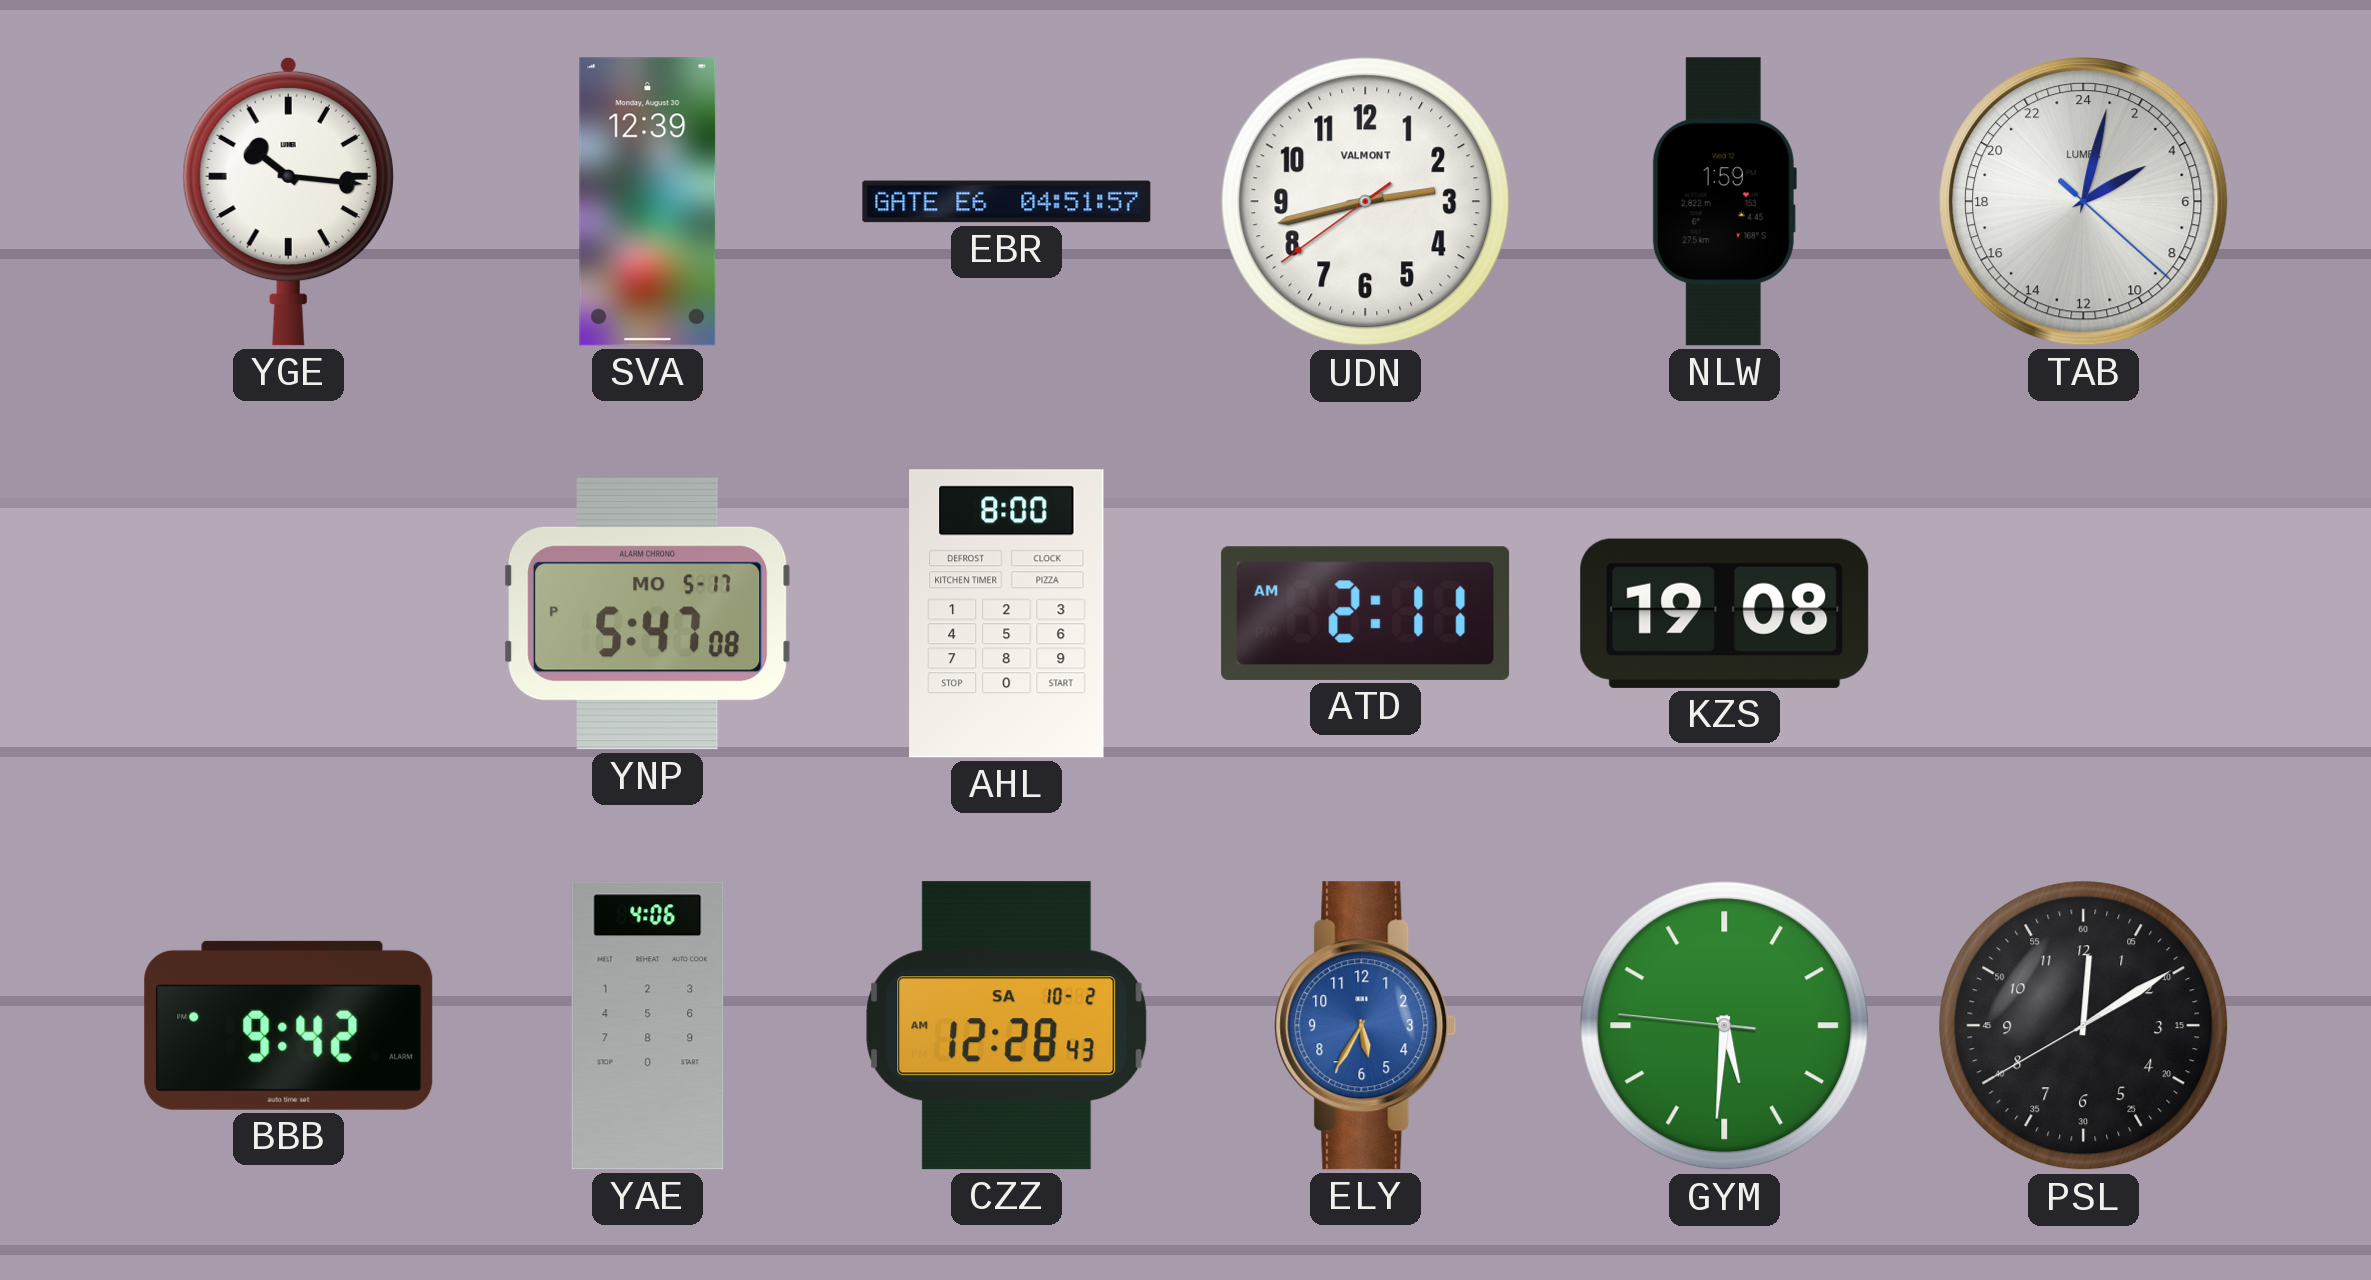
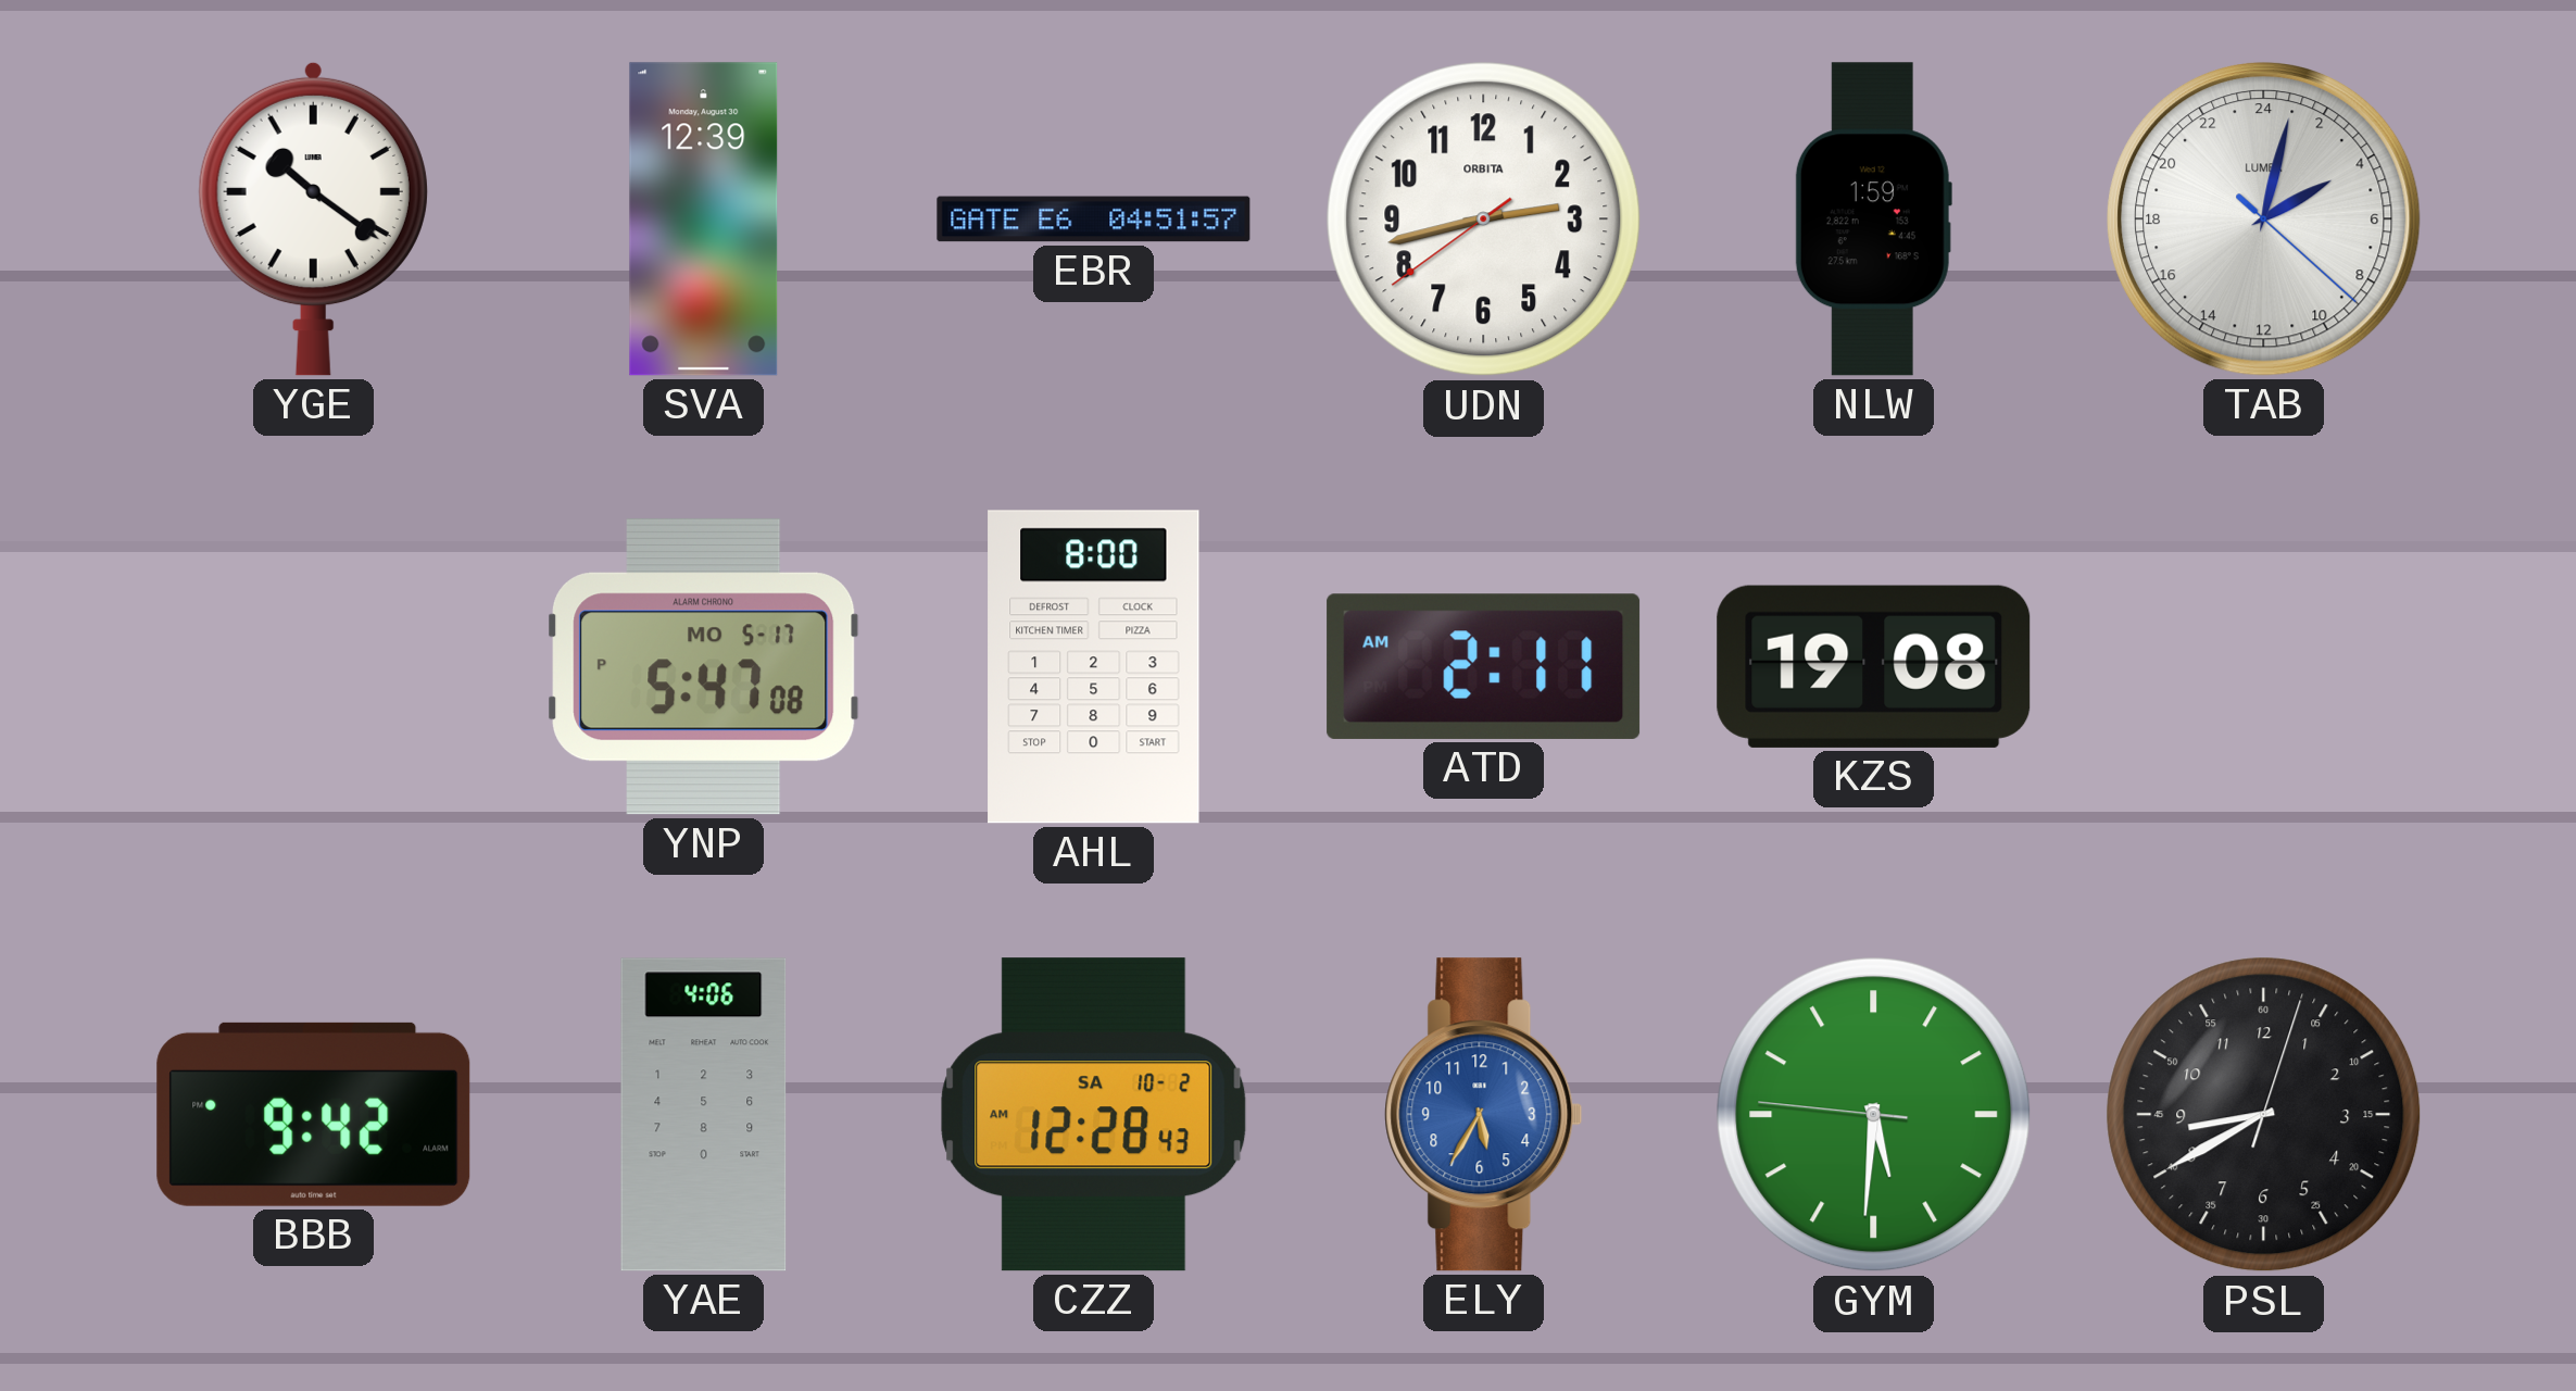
YGE: 10:16 -> 10:21
UDN brand: VALMONT -> ORBITA
PSL: 12:09 -> 8:40
